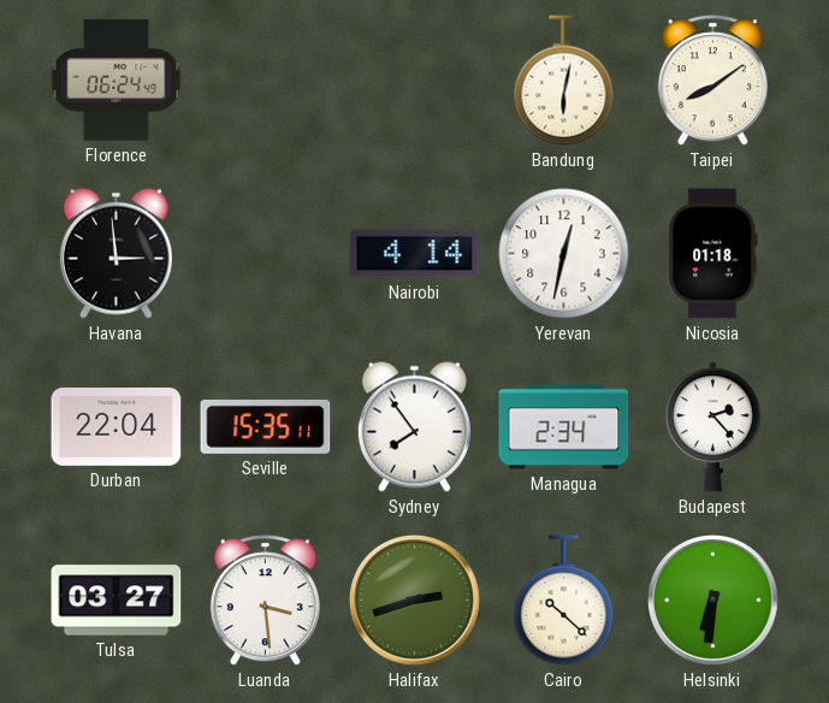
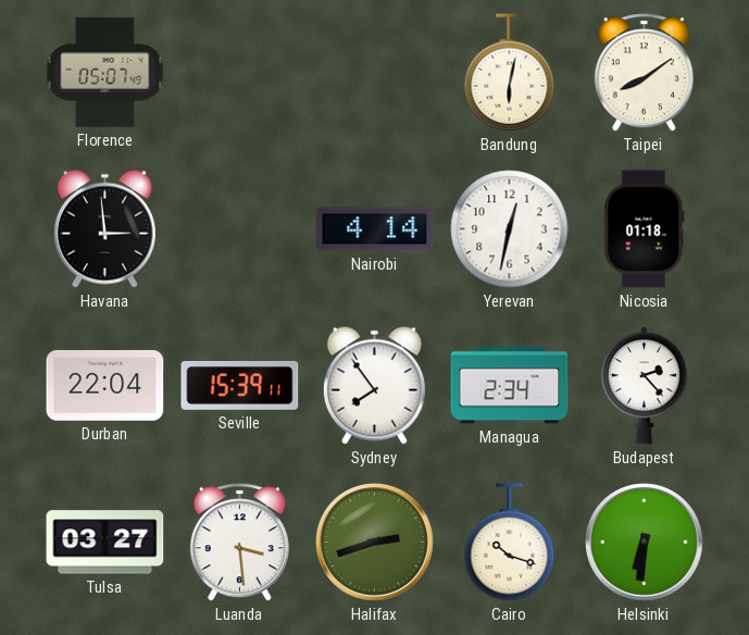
Florence: 06:24 -> 05:07
Seville: 15:35 -> 15:39
Cairo: 10:22 -> 10:18
